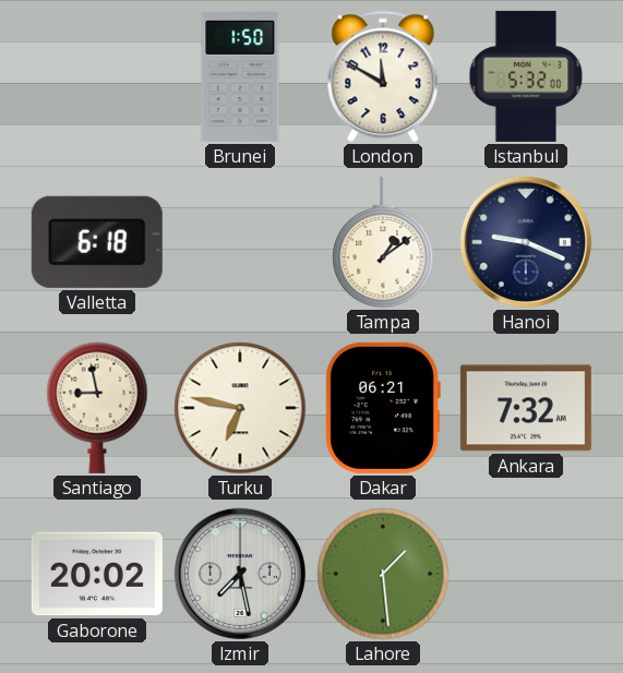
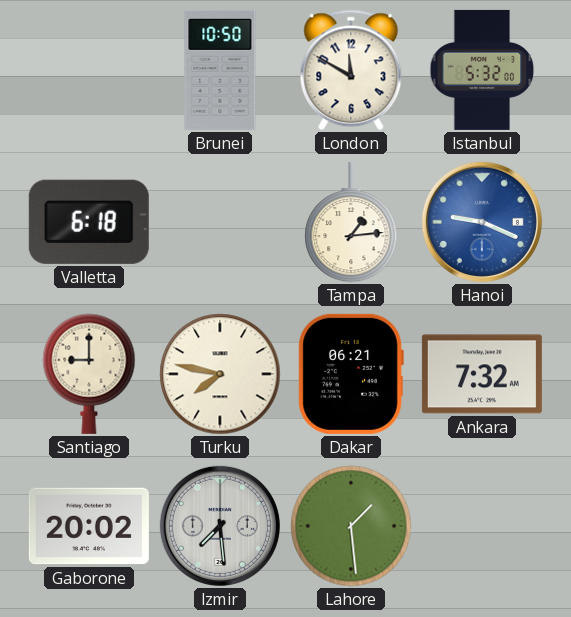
Brunei: 1:50 -> 10:50
Tampa: 1:09 -> 1:14
Hanoi dial: navy -> blue
Santiago: 8:58 -> 9:00
Turku: 6:47 -> 7:47
Izmir: 7:28 -> 7:29
